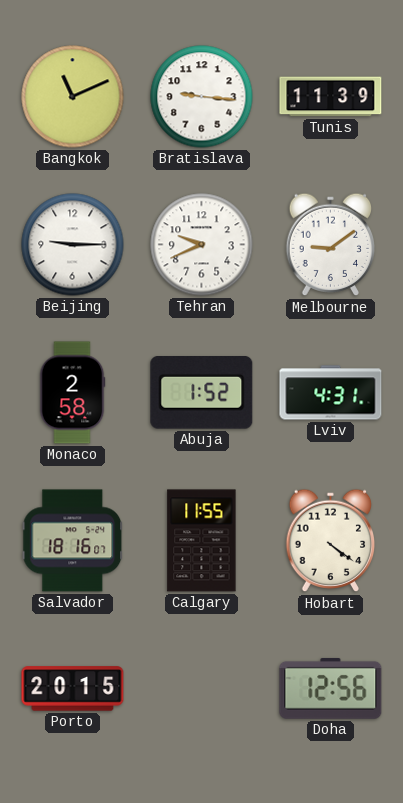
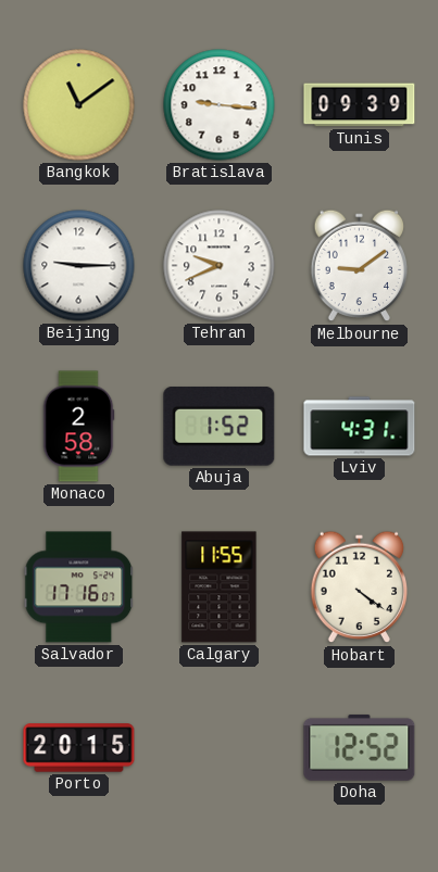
Bangkok: 11:11 -> 11:09
Tunis: 11:39 -> 09:39
Salvador: 18:16 -> 17:16
Doha: 12:56 -> 12:52
